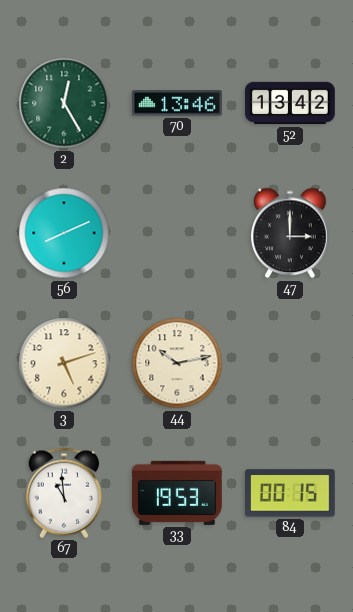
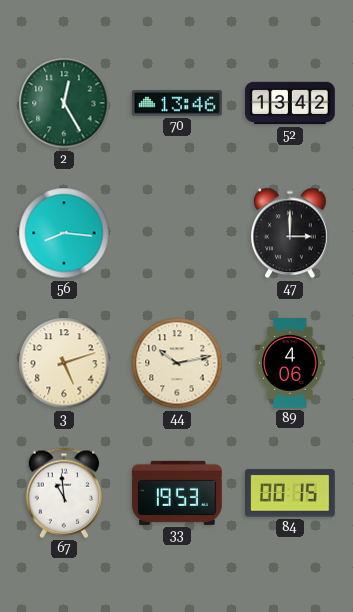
56: 8:11 -> 8:16
89: none -> 4:06
